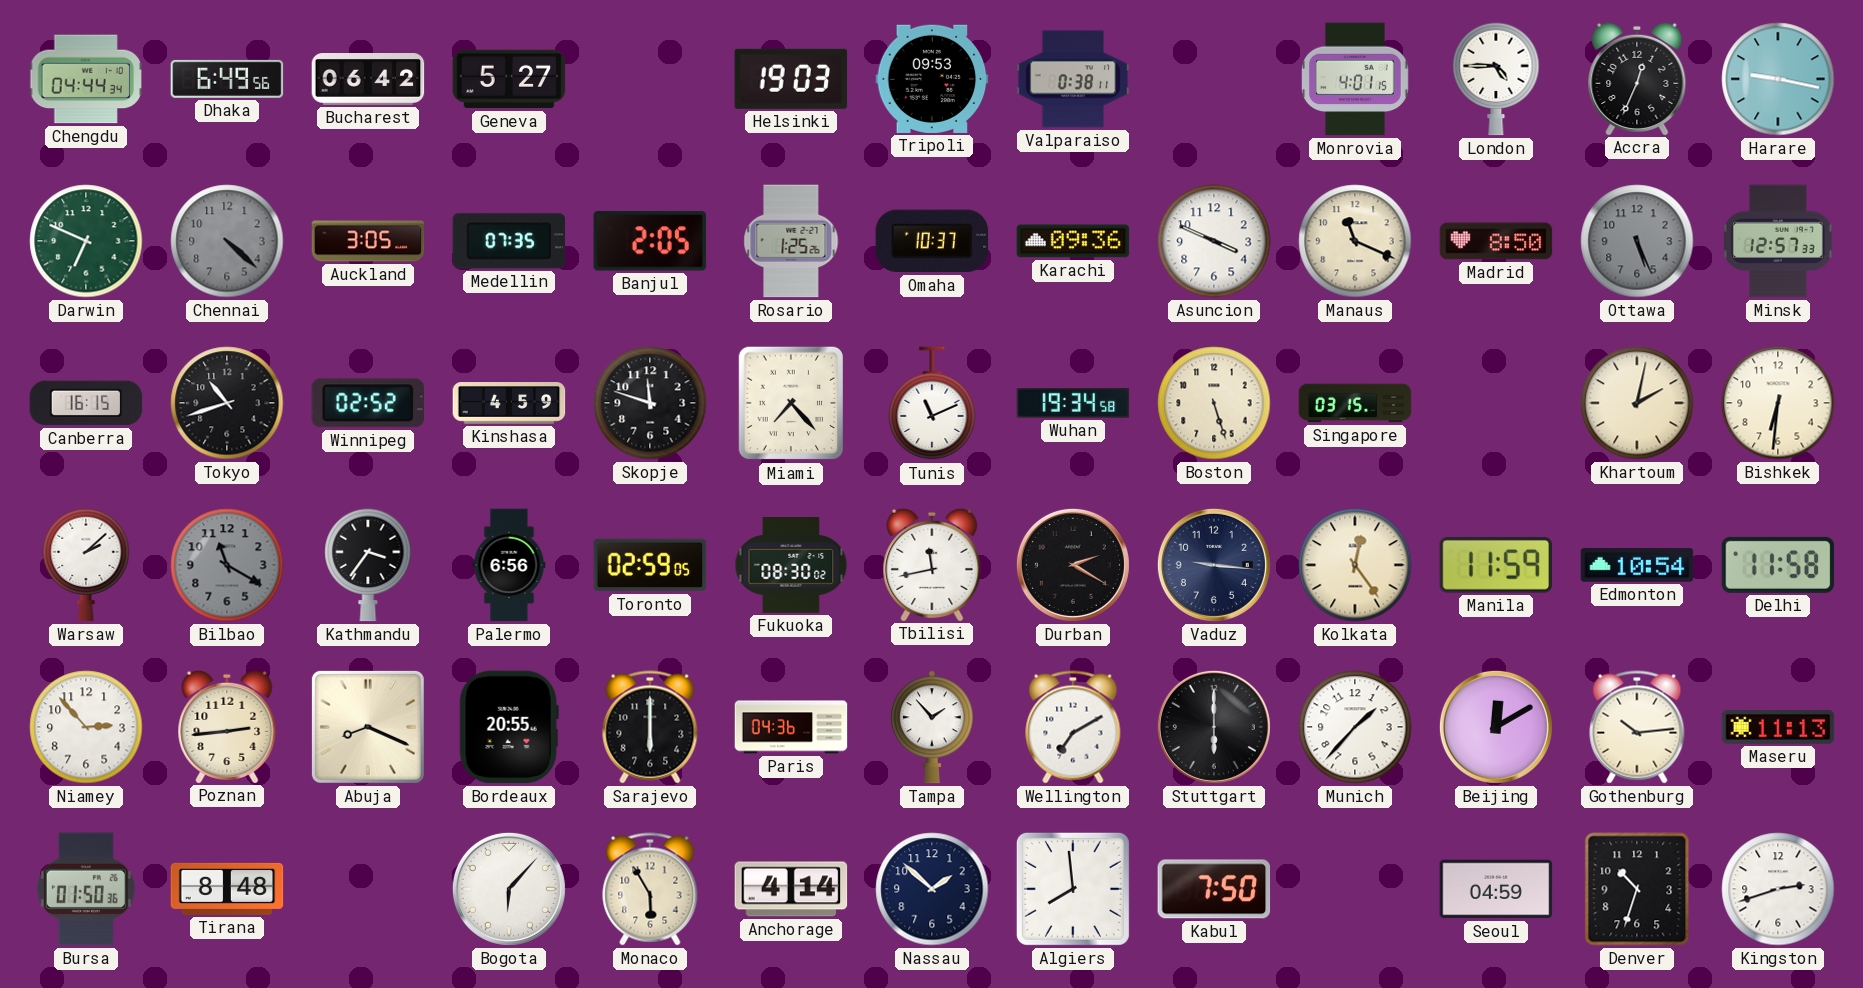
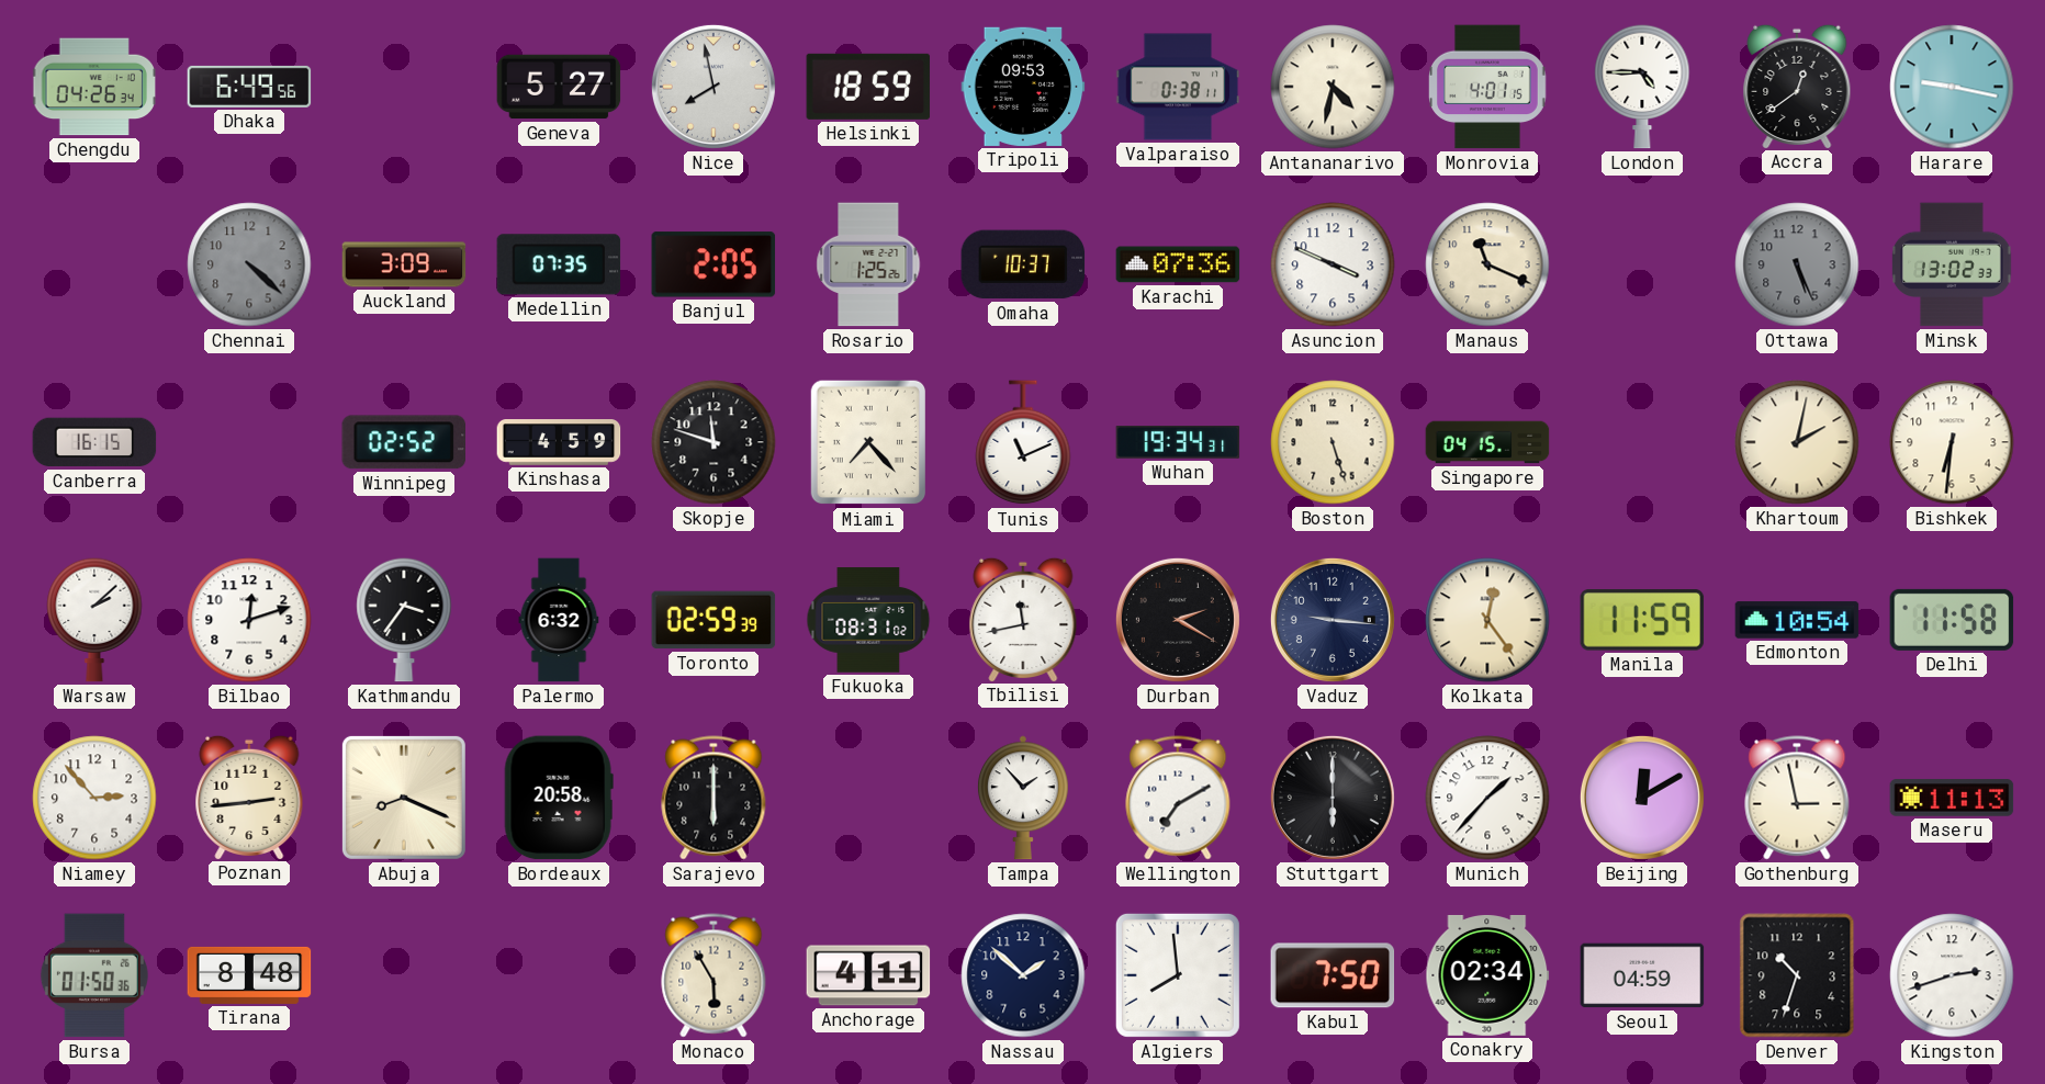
Chengdu: 04:44 -> 04:26
Bucharest: 06:42 -> none
Nice: none -> 7:58
Helsinki: 19:03 -> 18:59
Antananarivo: none -> 4:32
Accra: 12:34 -> 12:39
Darwin: 6:49 -> none
Auckland: 3:05 -> 3:09
Karachi: 09:36 -> 07:36
Madrid: 8:50 -> none
Minsk: 12:57 -> 13:02
Tokyo: 10:42 -> none
Wuhan: 19:34:58 -> 19:34:31
Singapore: 03:15 -> 04:15
Bilbao: 11:20 -> 12:12
Bilbao dial: grey -> white
Palermo: 6:56 -> 6:32
Toronto: 02:59:05 -> 02:59:39
Fukuoka: 08:30 -> 08:31
Bordeaux: 20:55 -> 20:58
Paris: 04:36 -> none
Gothenburg: 10:14 -> 2:58
Bogota: 6:07 -> none
Anchorage: 4:14 -> 4:11
Conakry: none -> 02:34
